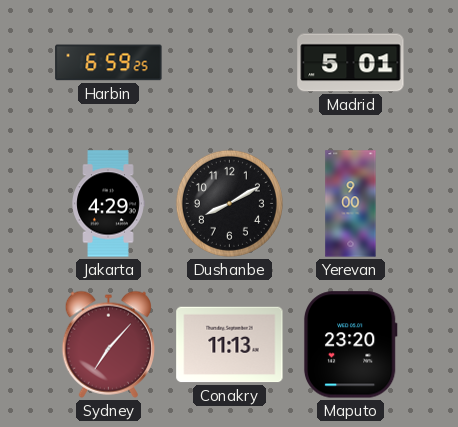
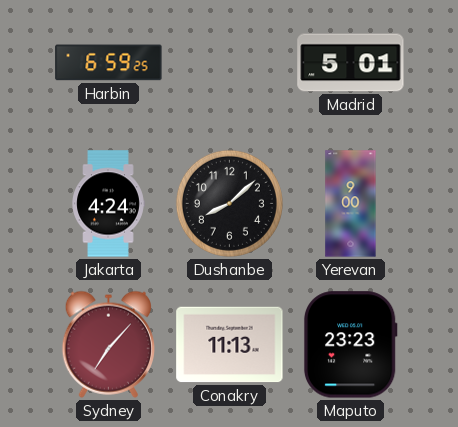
Jakarta: 4:29 -> 4:24
Dushanbe: 8:10 -> 8:08
Maputo: 23:20 -> 23:23
